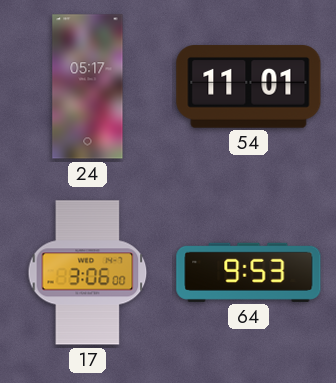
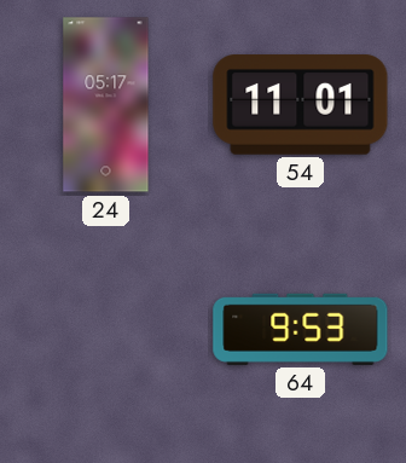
17: 3:06 -> none
